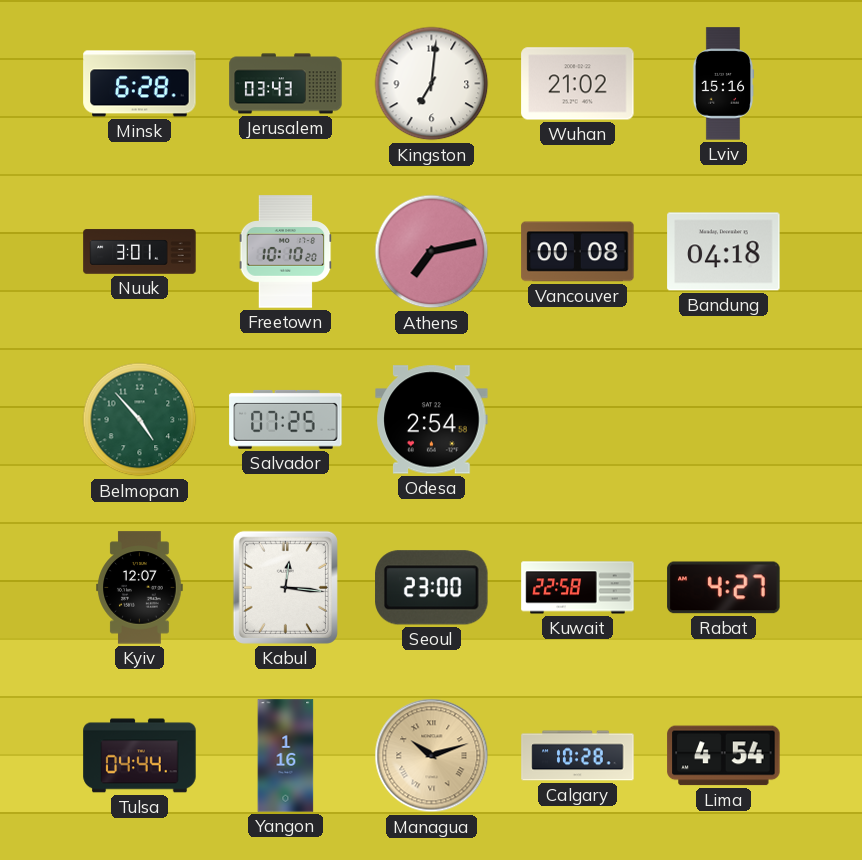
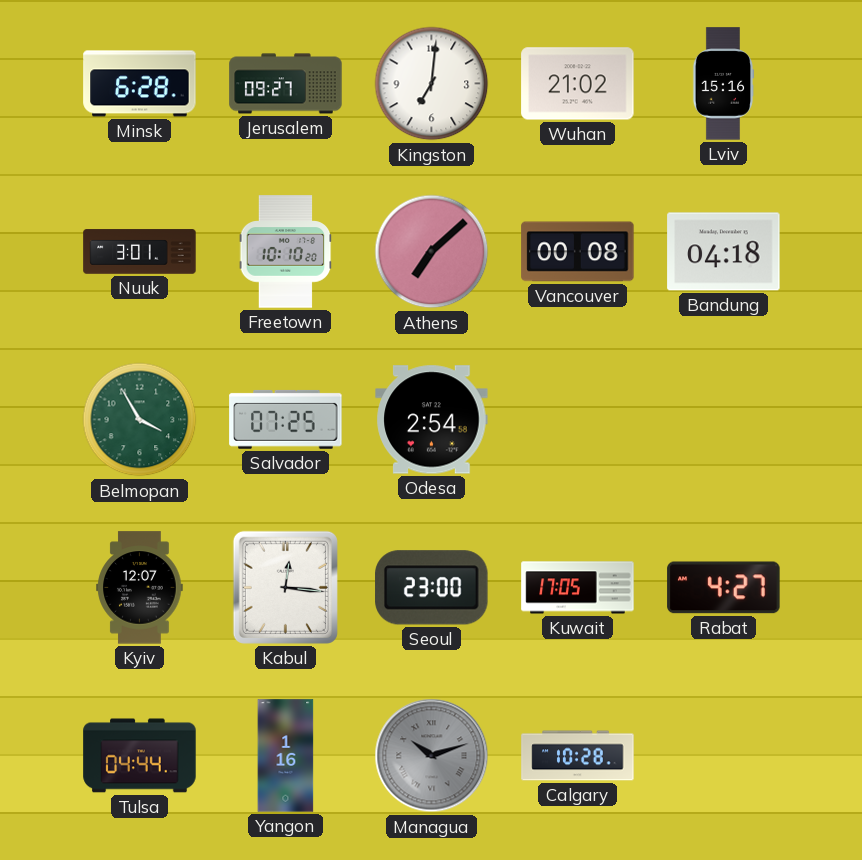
Jerusalem: 03:43 -> 09:27
Athens: 7:13 -> 7:08
Belmopan: 4:53 -> 3:55
Kuwait: 22:58 -> 17:05
Managua dial: champagne -> grey
Lima: 4:54 -> none
